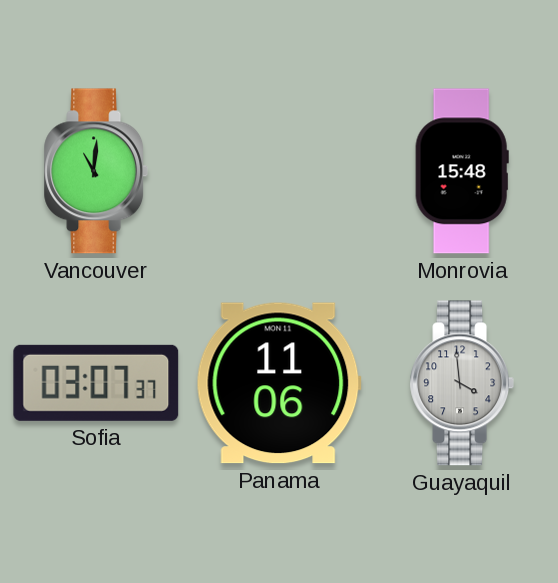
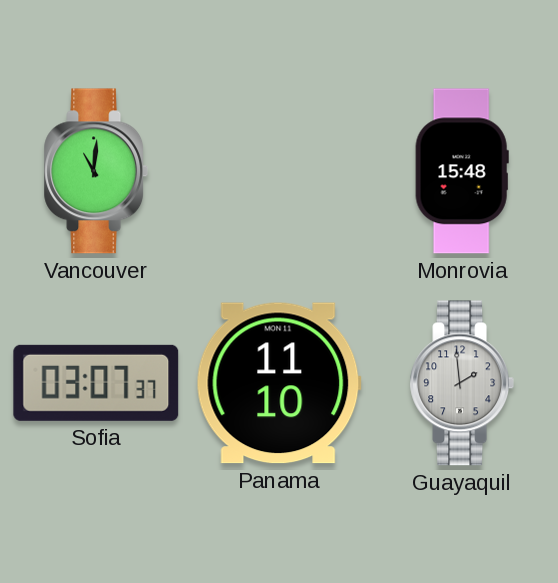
Panama: 11:06 -> 11:10
Guayaquil: 3:59 -> 1:59
